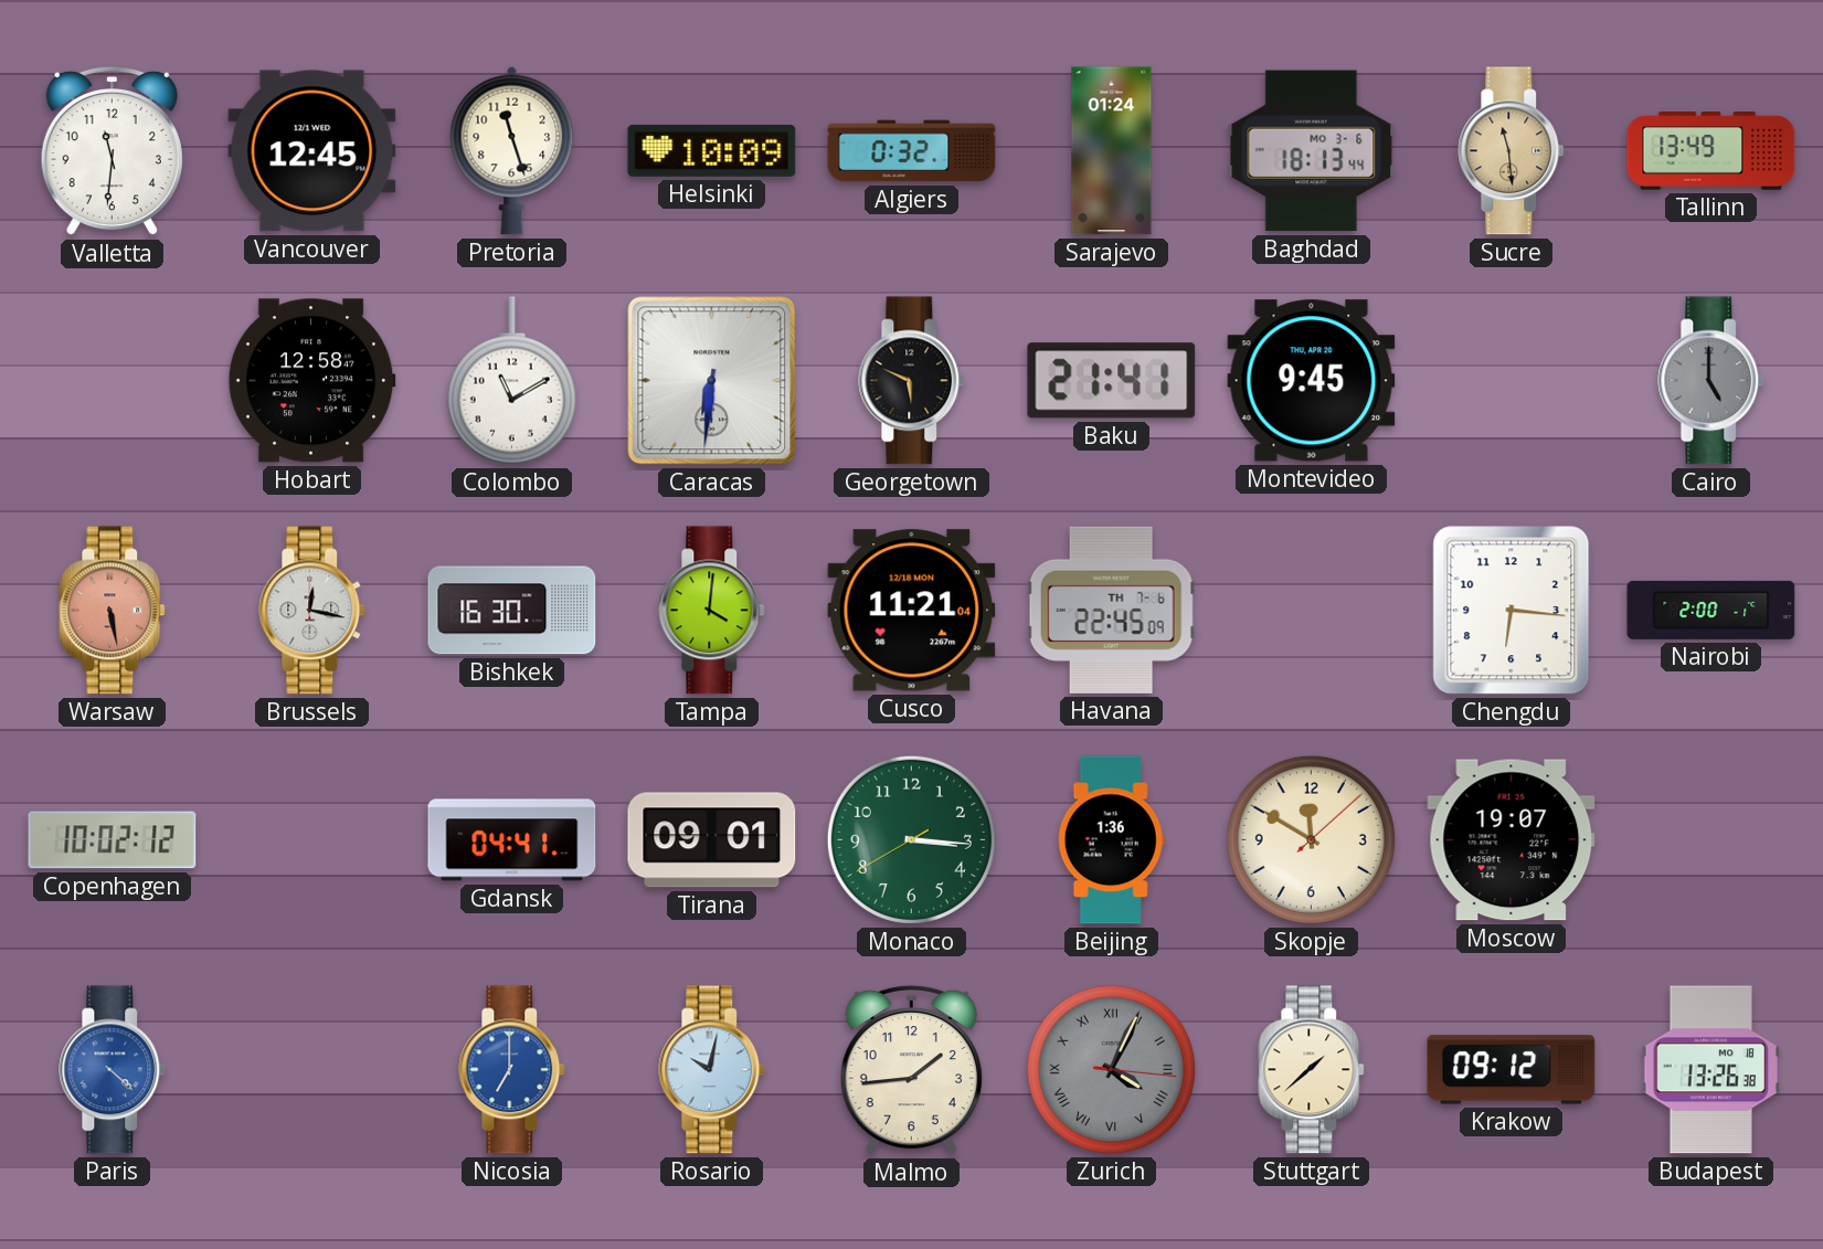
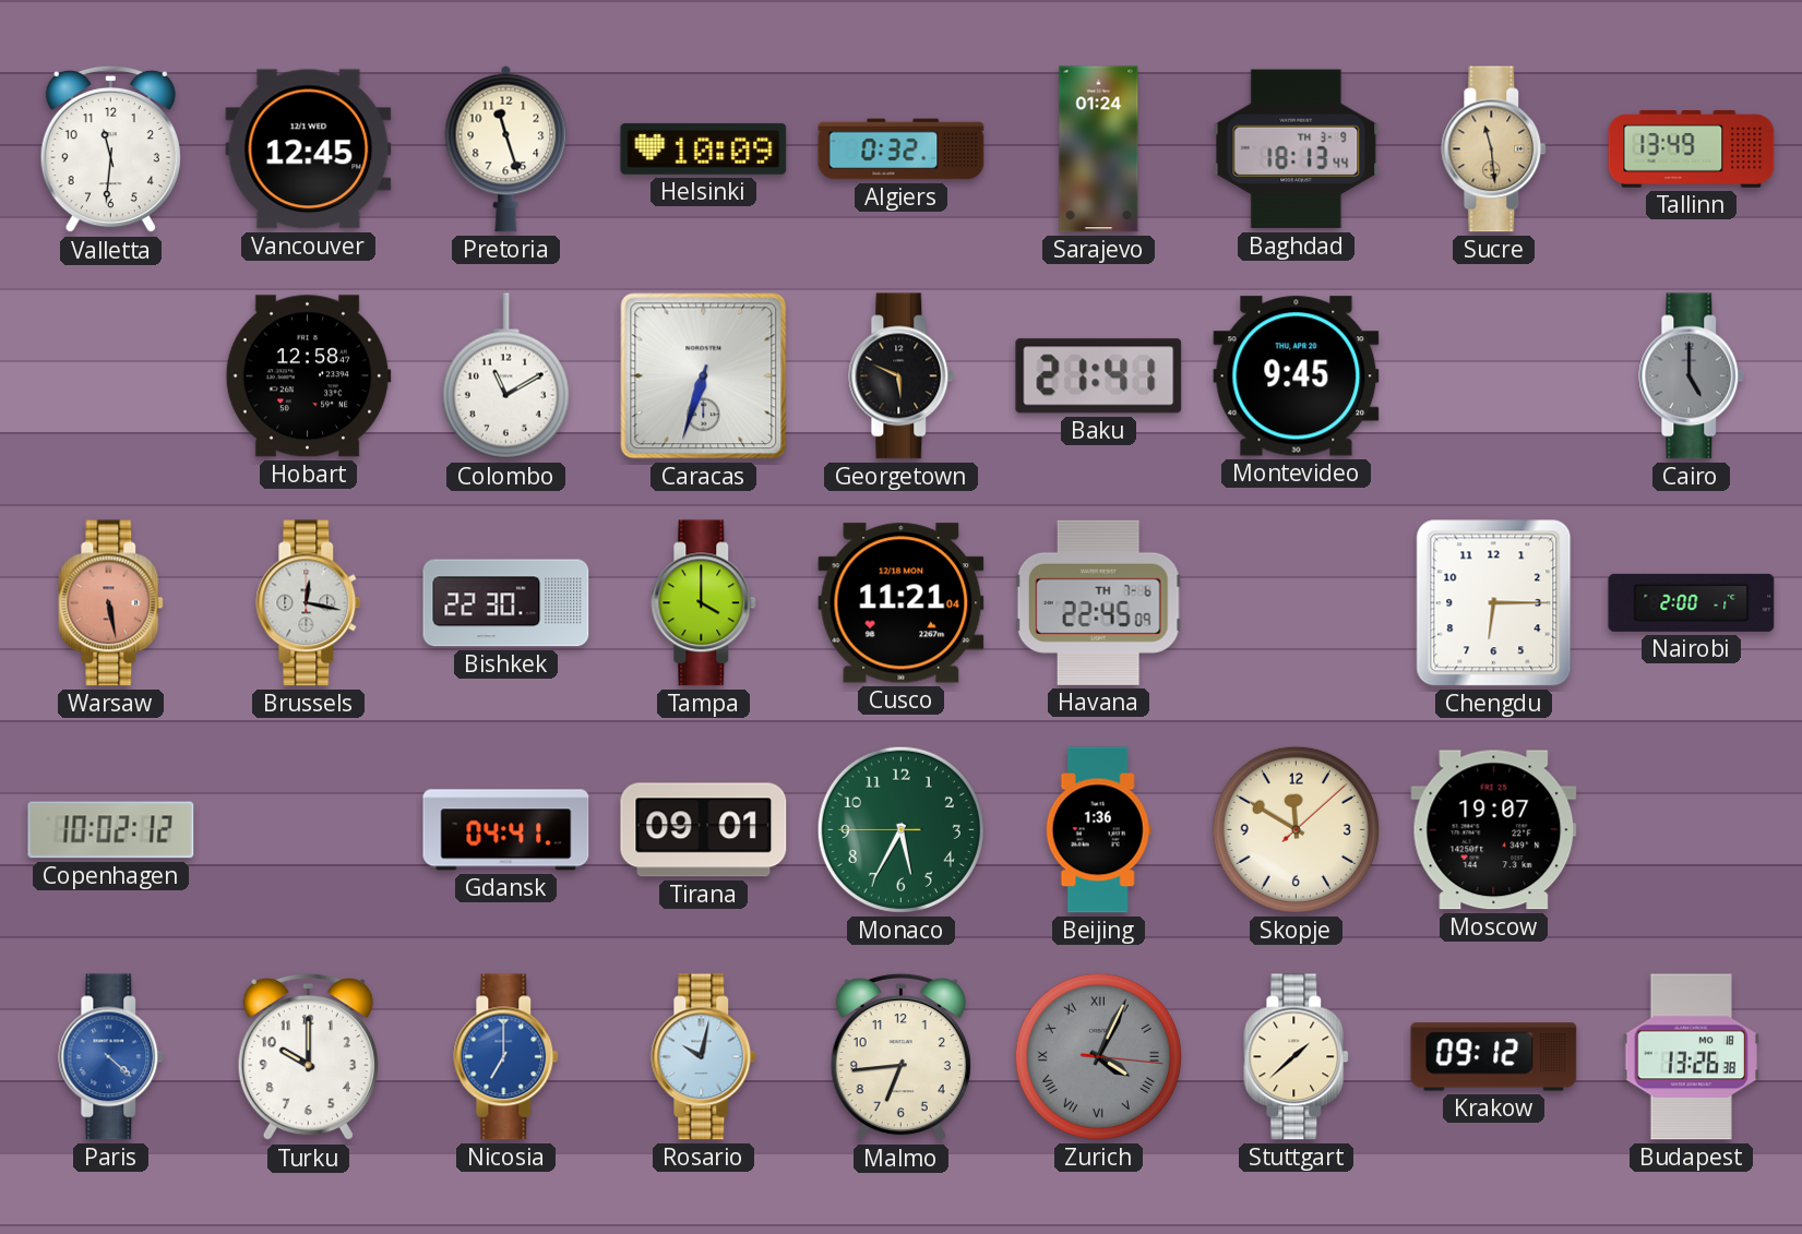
Baghdad date: MO 3-6 -> TH 3-9
Caracas: 6:31 -> 6:33
Bishkek: 16:30 -> 22:30
Tampa: 4:01 -> 4:00
Chengdu: 6:16 -> 6:15
Monaco: 3:15 -> 5:34
Turku: none -> 10:00
Malmo: 1:44 -> 6:44
